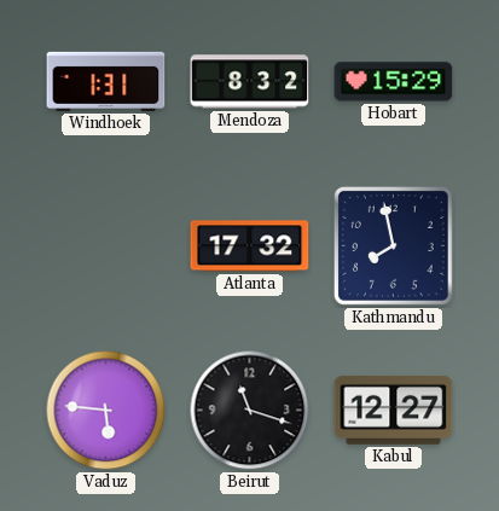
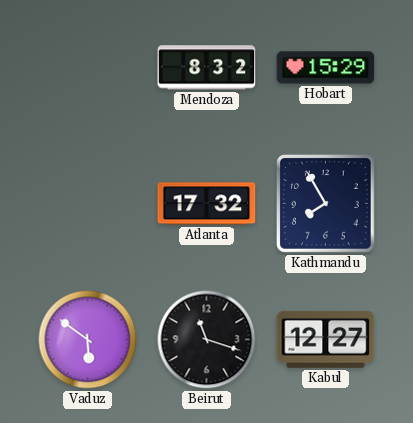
Windhoek: 1:31 -> none
Kathmandu: 7:58 -> 7:55
Vaduz: 5:46 -> 5:51
